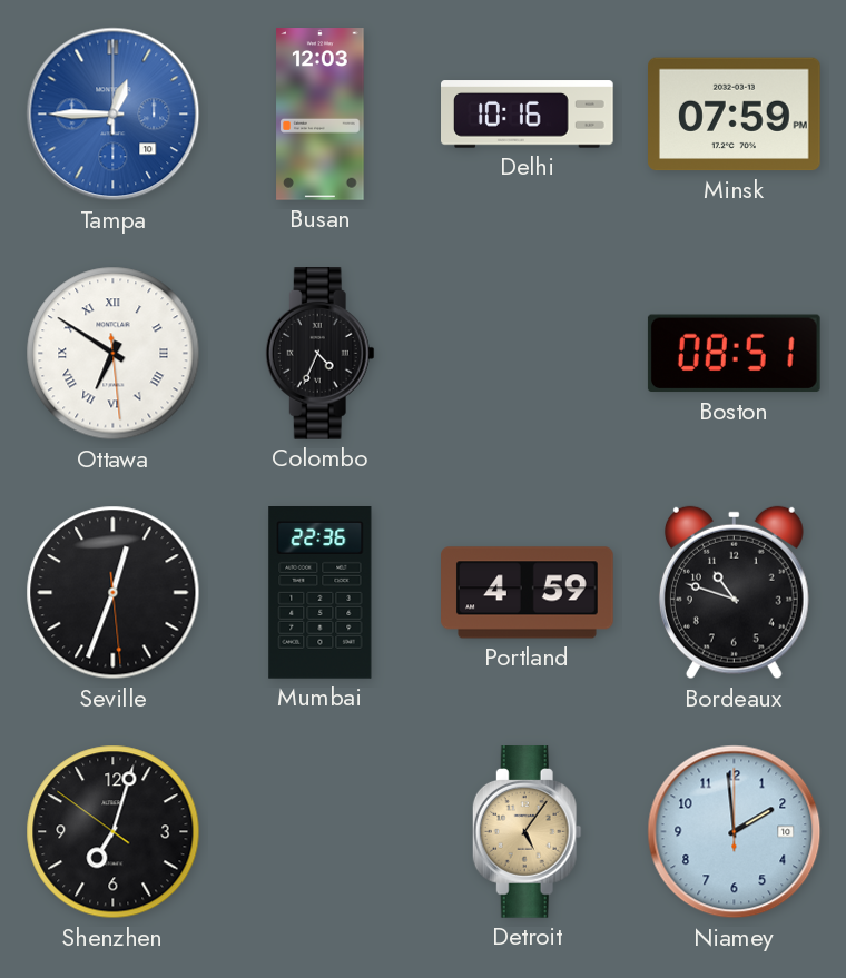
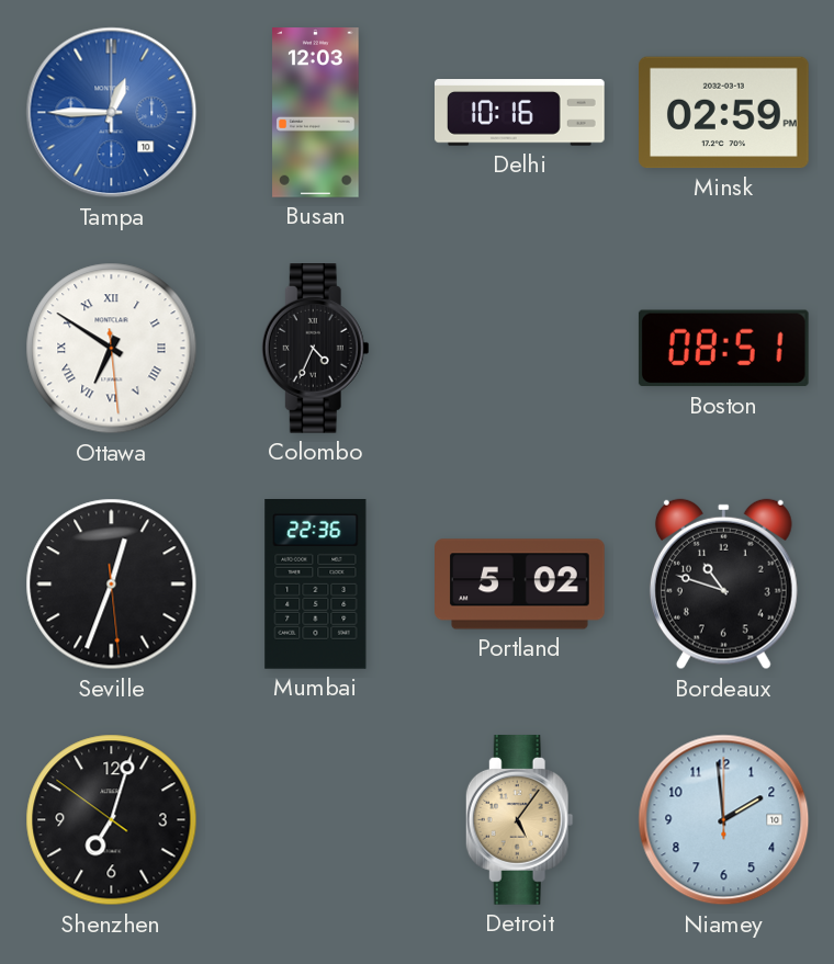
Minsk: 07:59 -> 02:59
Portland: 4:59 -> 5:02
